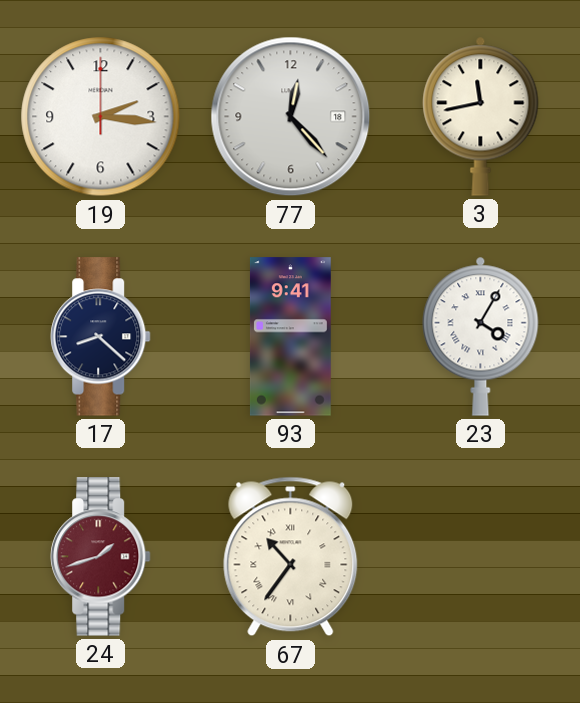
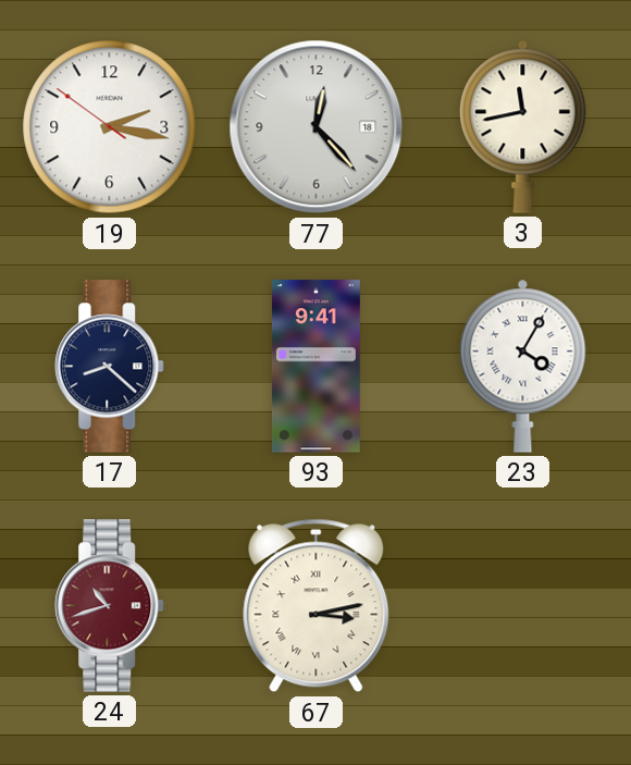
19: 2:16:00 -> 2:16:51
24: 1:42 -> 10:42
67: 10:36 -> 3:13
